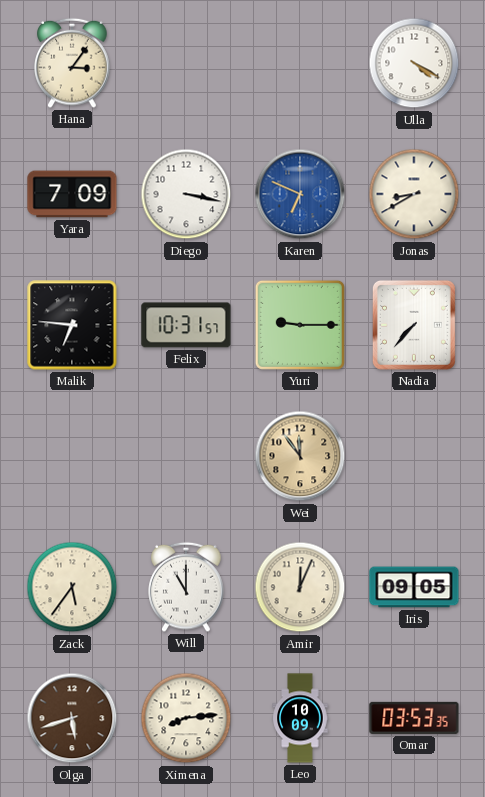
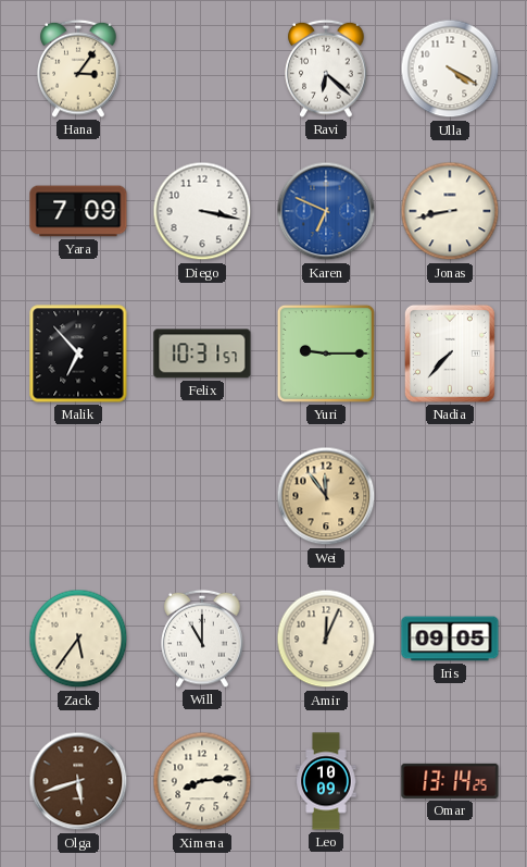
Ravi: none -> 6:22
Jonas: 8:40 -> 8:43
Malik: 6:46 -> 6:53
Omar: 03:53 -> 13:14
